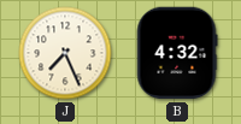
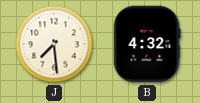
J: 7:26 -> 7:29
